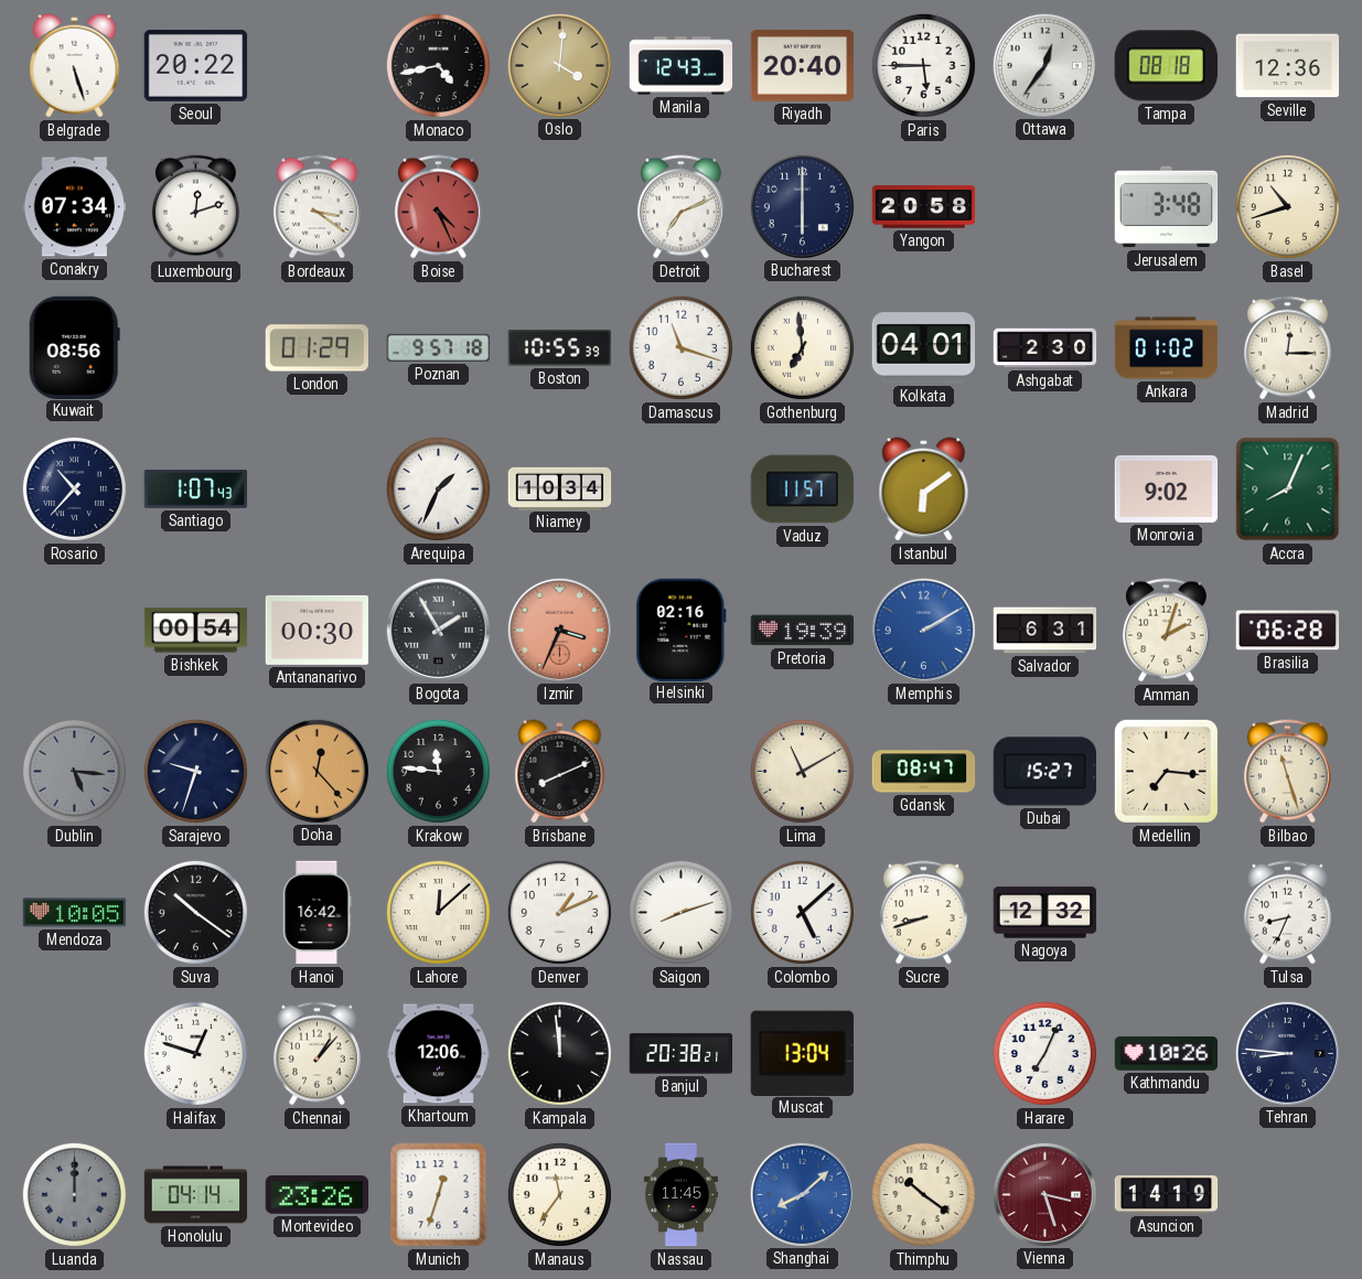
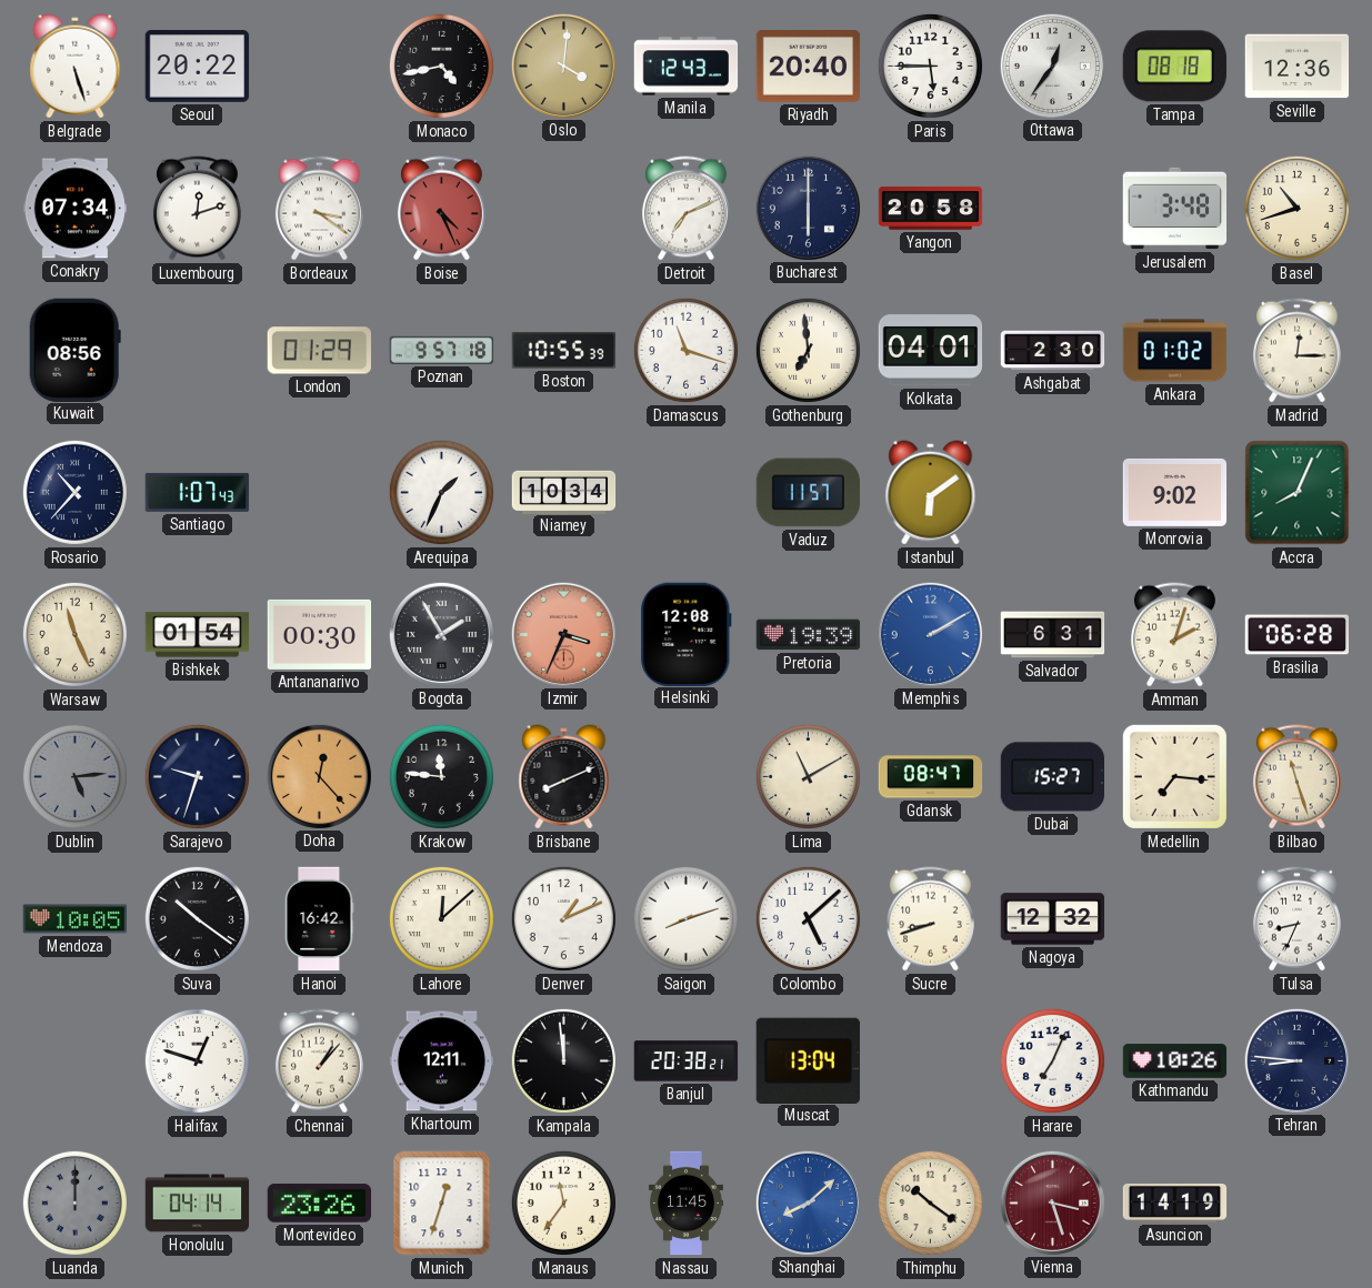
Warsaw: none -> 11:26
Bishkek: 00:54 -> 01:54
Helsinki: 02:16 -> 12:08
Dublin: 5:16 -> 5:14
Khartoum: 12:06 -> 12:11
